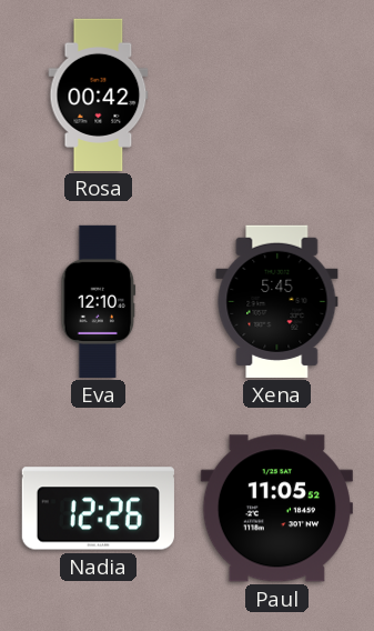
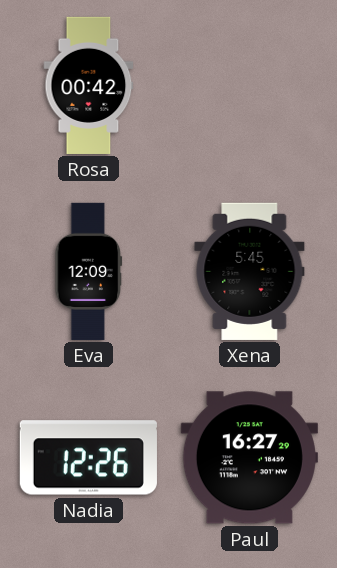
Eva: 12:10 -> 12:09
Paul: 11:05 -> 16:27
